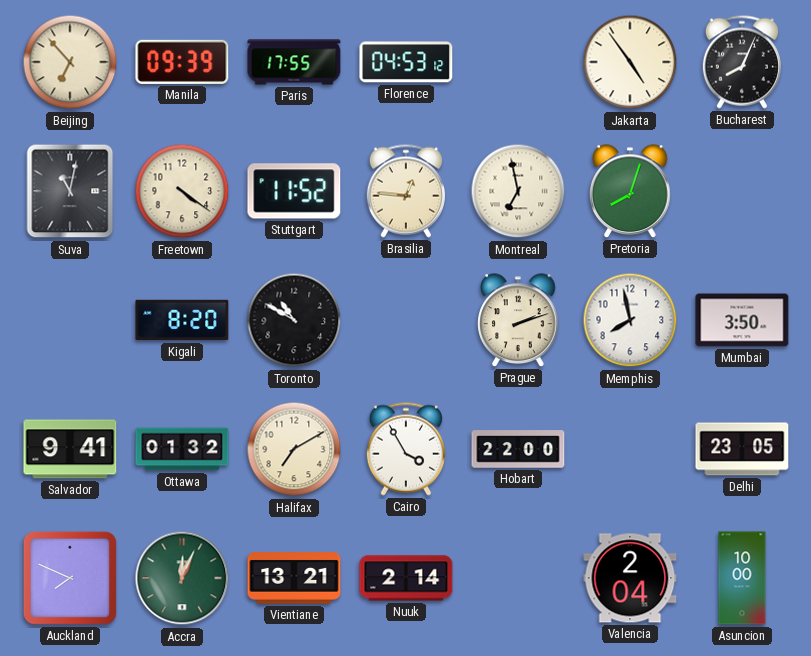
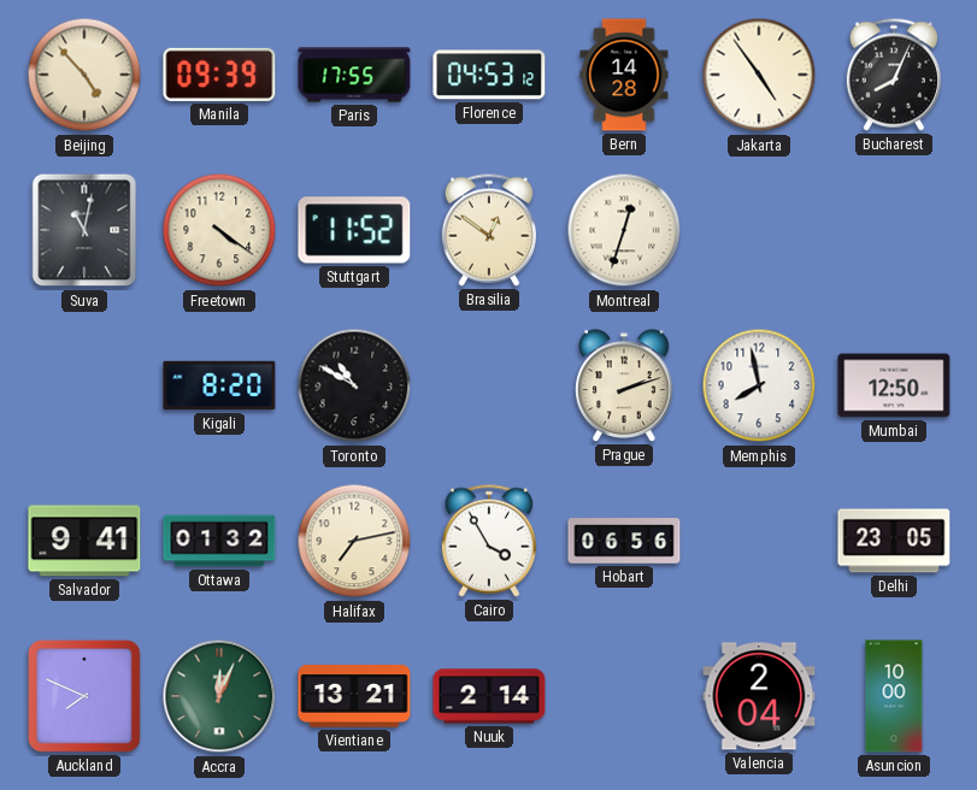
Beijing: 6:53 -> 4:53
Bern: none -> 14:28
Brasilia: 12:46 -> 12:51
Montreal: 6:58 -> 12:33
Pretoria: 8:03 -> none
Mumbai: 3:50 -> 12:50
Halifax: 7:10 -> 7:13
Hobart: 22:00 -> 06:56
